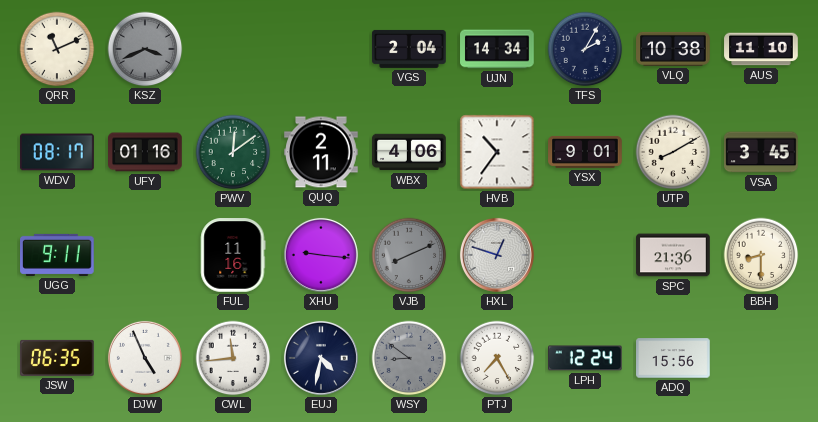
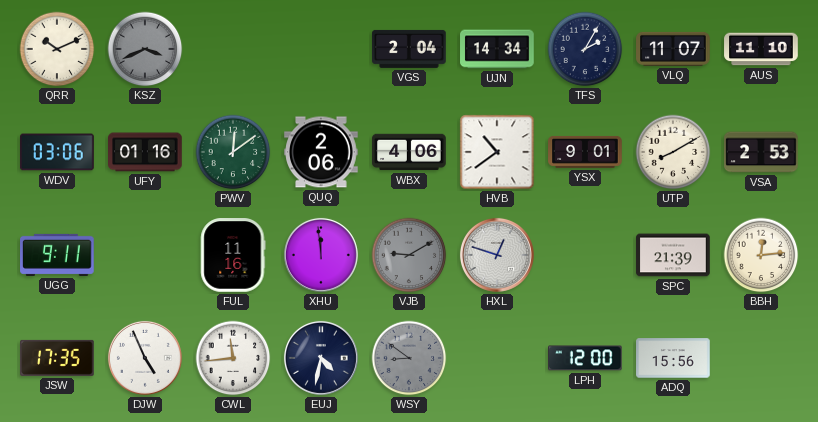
QRR: 11:11 -> 10:11
VLQ: 10:38 -> 11:07
WDV: 08:17 -> 03:06
QUQ: 2:11 -> 2:06
HVB: 10:36 -> 10:39
VSA: 3:45 -> 2:53
XHU: 9:16 -> 11:59
VJB: 8:11 -> 9:10
SPC: 21:36 -> 21:39
BBH: 8:30 -> 12:14
JSW: 06:35 -> 17:35
PTJ: 7:25 -> none
LPH: 12:24 -> 12:00
